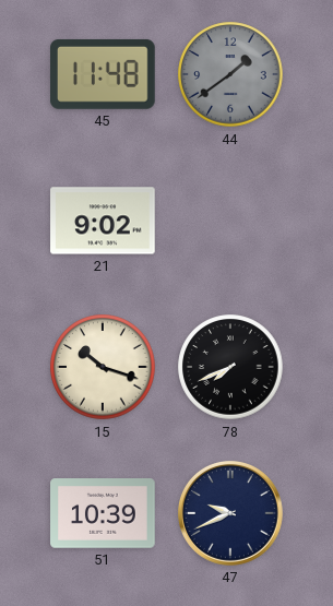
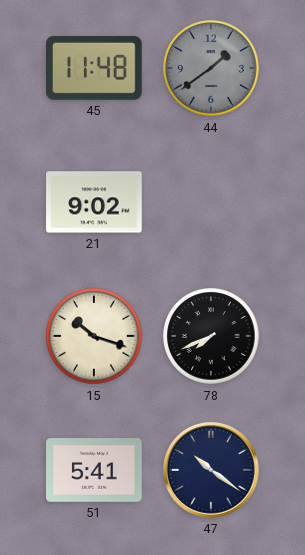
51: 10:39 -> 5:41
47: 9:41 -> 10:21
